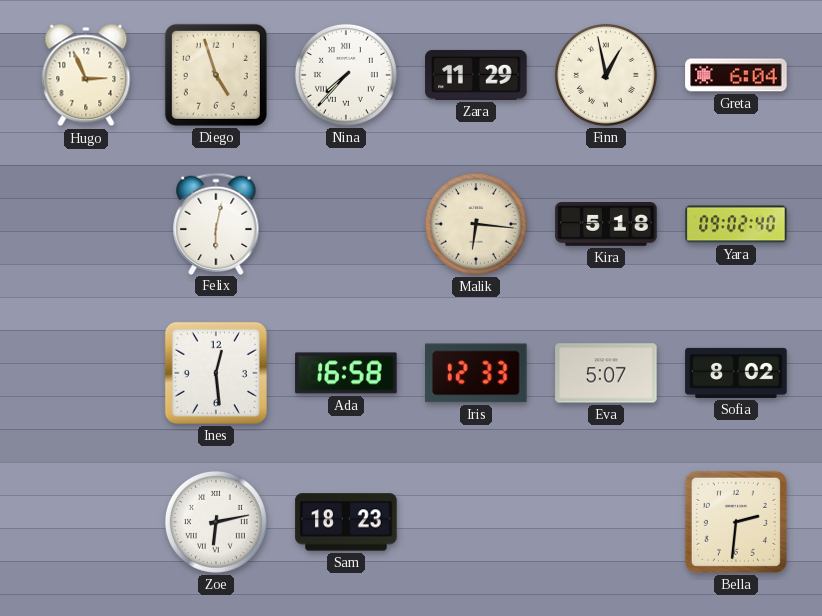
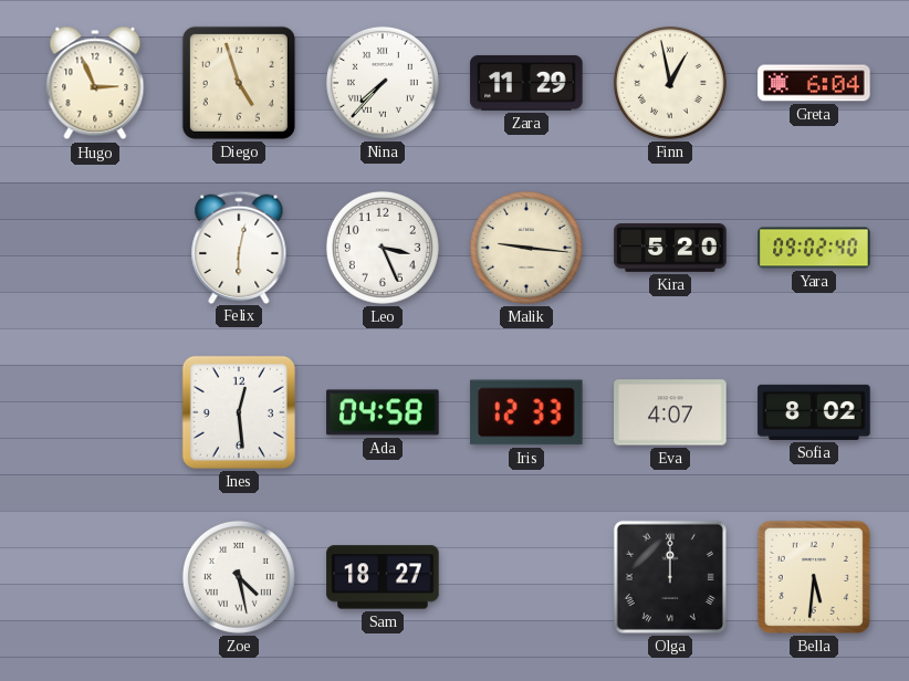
Leo: none -> 3:26
Malik: 6:16 -> 9:16
Kira: 5:18 -> 5:20
Ada: 16:58 -> 04:58
Eva: 5:07 -> 4:07
Zoe: 6:13 -> 4:28
Sam: 18:23 -> 18:27
Olga: none -> 12:00
Bella: 2:31 -> 5:31
